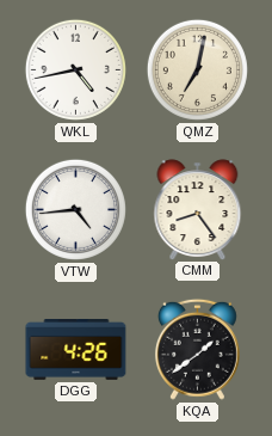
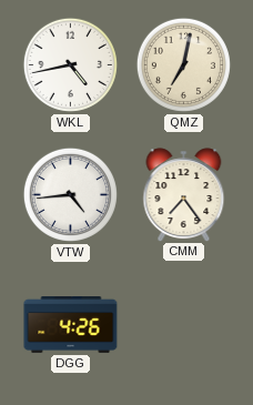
CMM: 8:24 -> 7:24
KQA: 1:39 -> none
